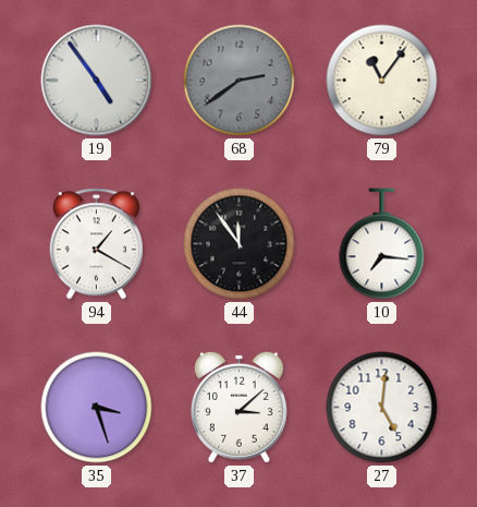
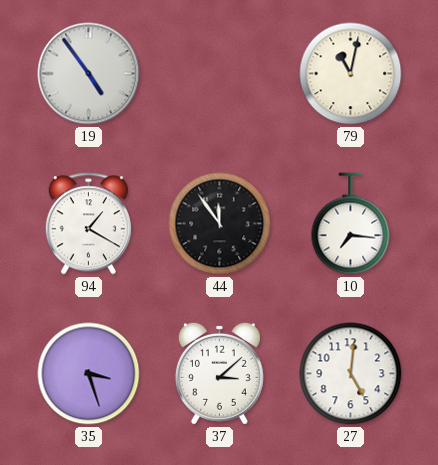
68: 2:39 -> none
79: 11:06 -> 11:02
